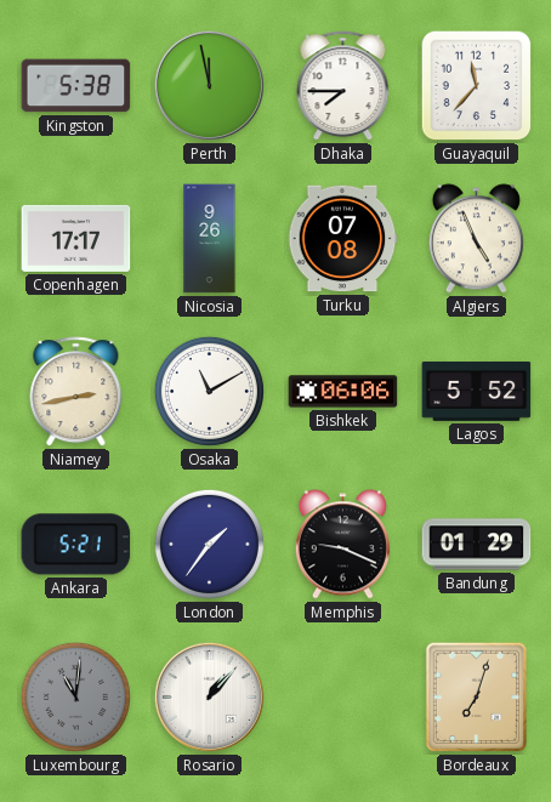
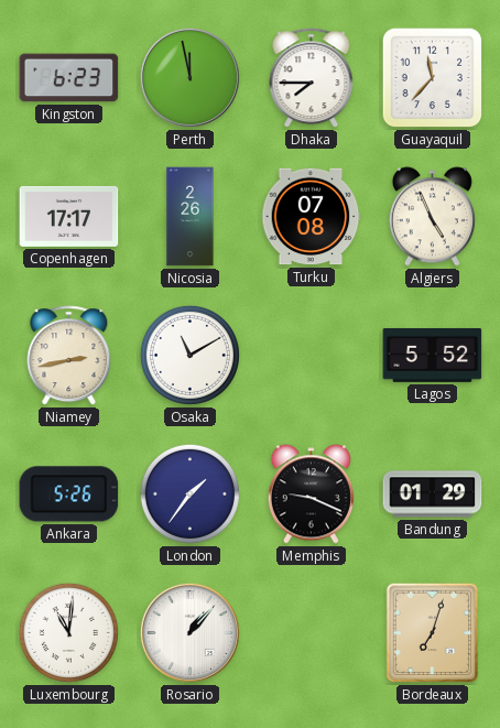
Kingston: 5:38 -> 6:23
Nicosia: 9:26 -> 2:26
Bishkek: 06:06 -> none
Ankara: 5:21 -> 5:26
Luxembourg dial: grey -> white
